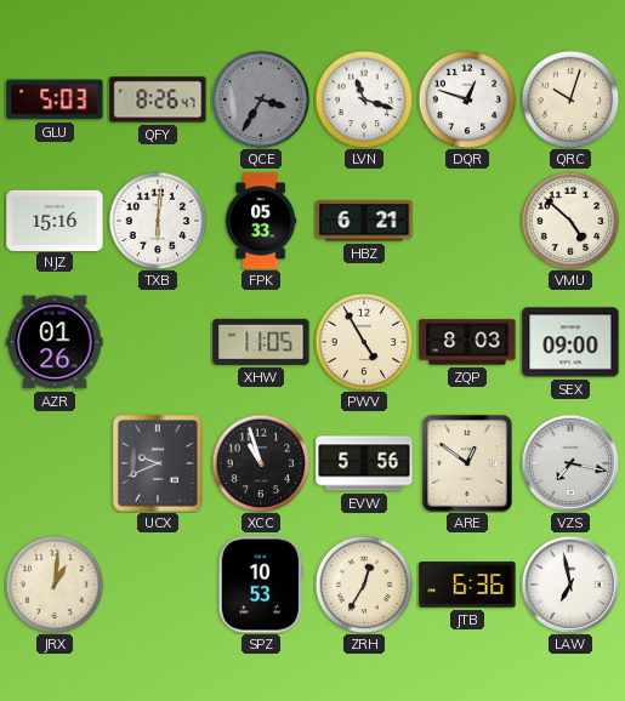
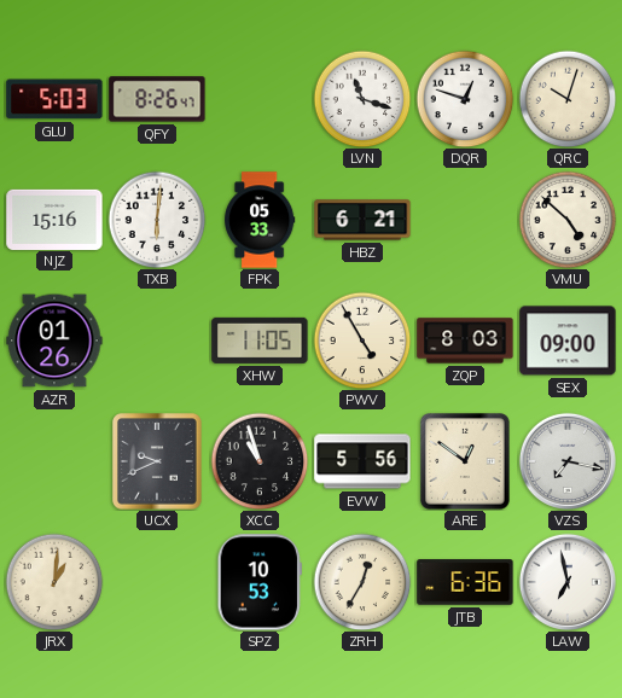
QCE: 3:35 -> none
